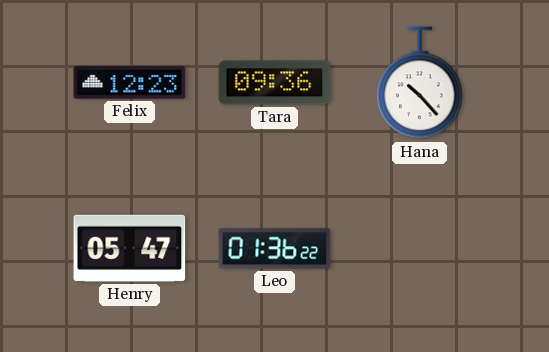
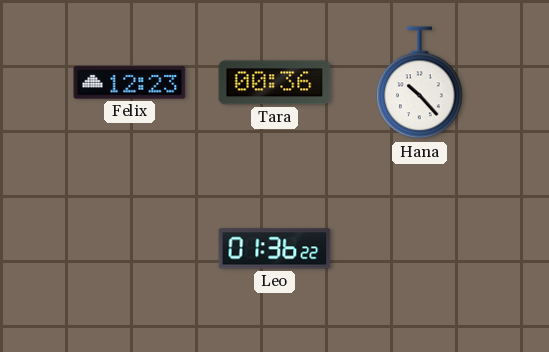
Tara: 09:36 -> 00:36
Henry: 05:47 -> none
